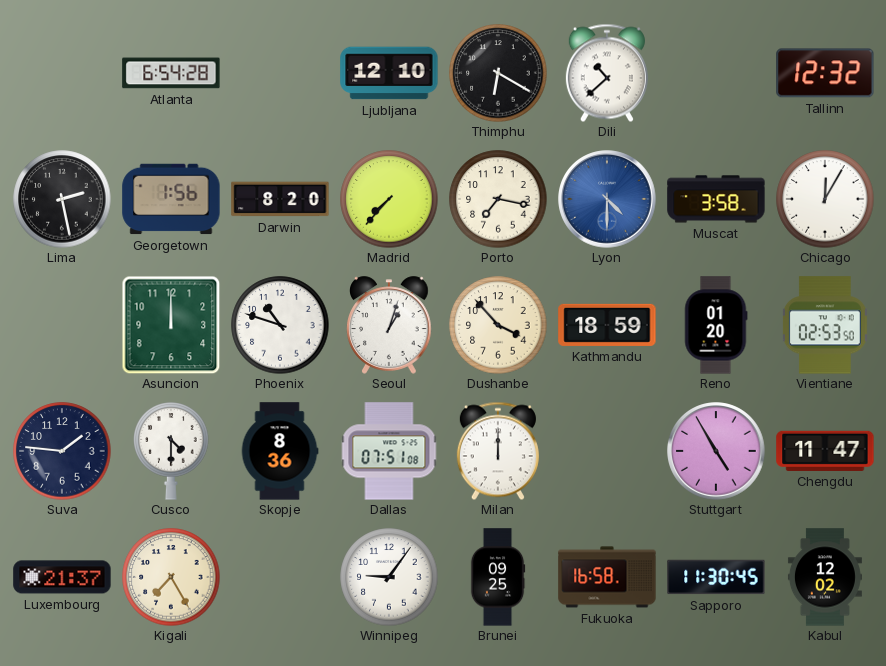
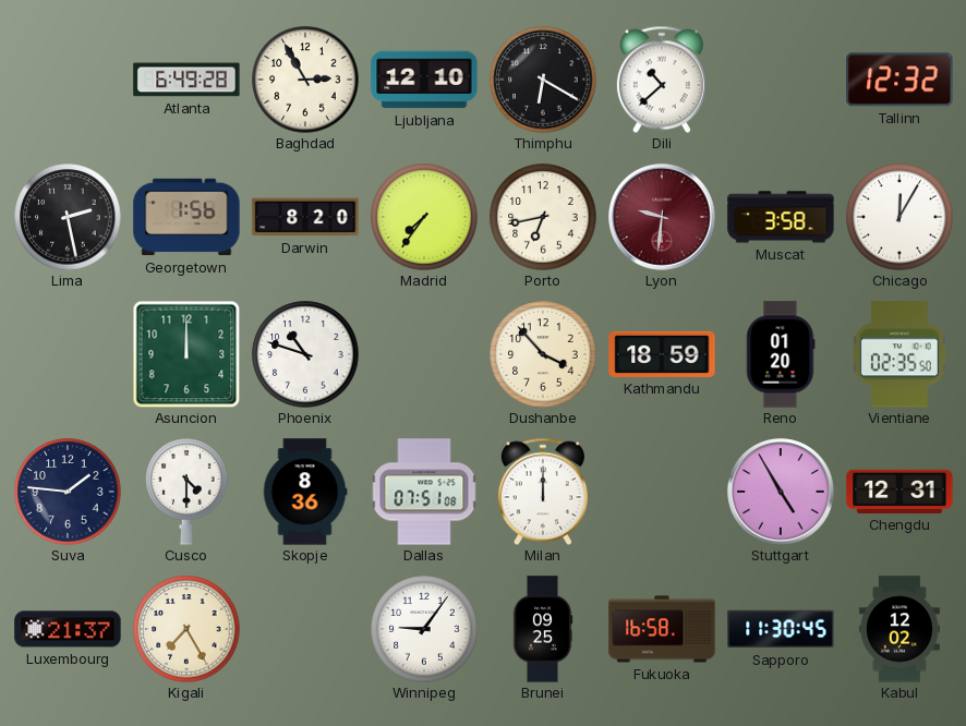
Atlanta: 6:54 -> 6:49
Baghdad: none -> 2:55
Madrid: 7:37 -> 7:36
Porto: 7:17 -> 6:43
Lyon: 4:30 -> 9:31
Lyon dial: blue -> burgundy
Seoul: 1:03 -> none
Vientiane: 02:53 -> 02:35
Chengdu: 11:47 -> 12:31
